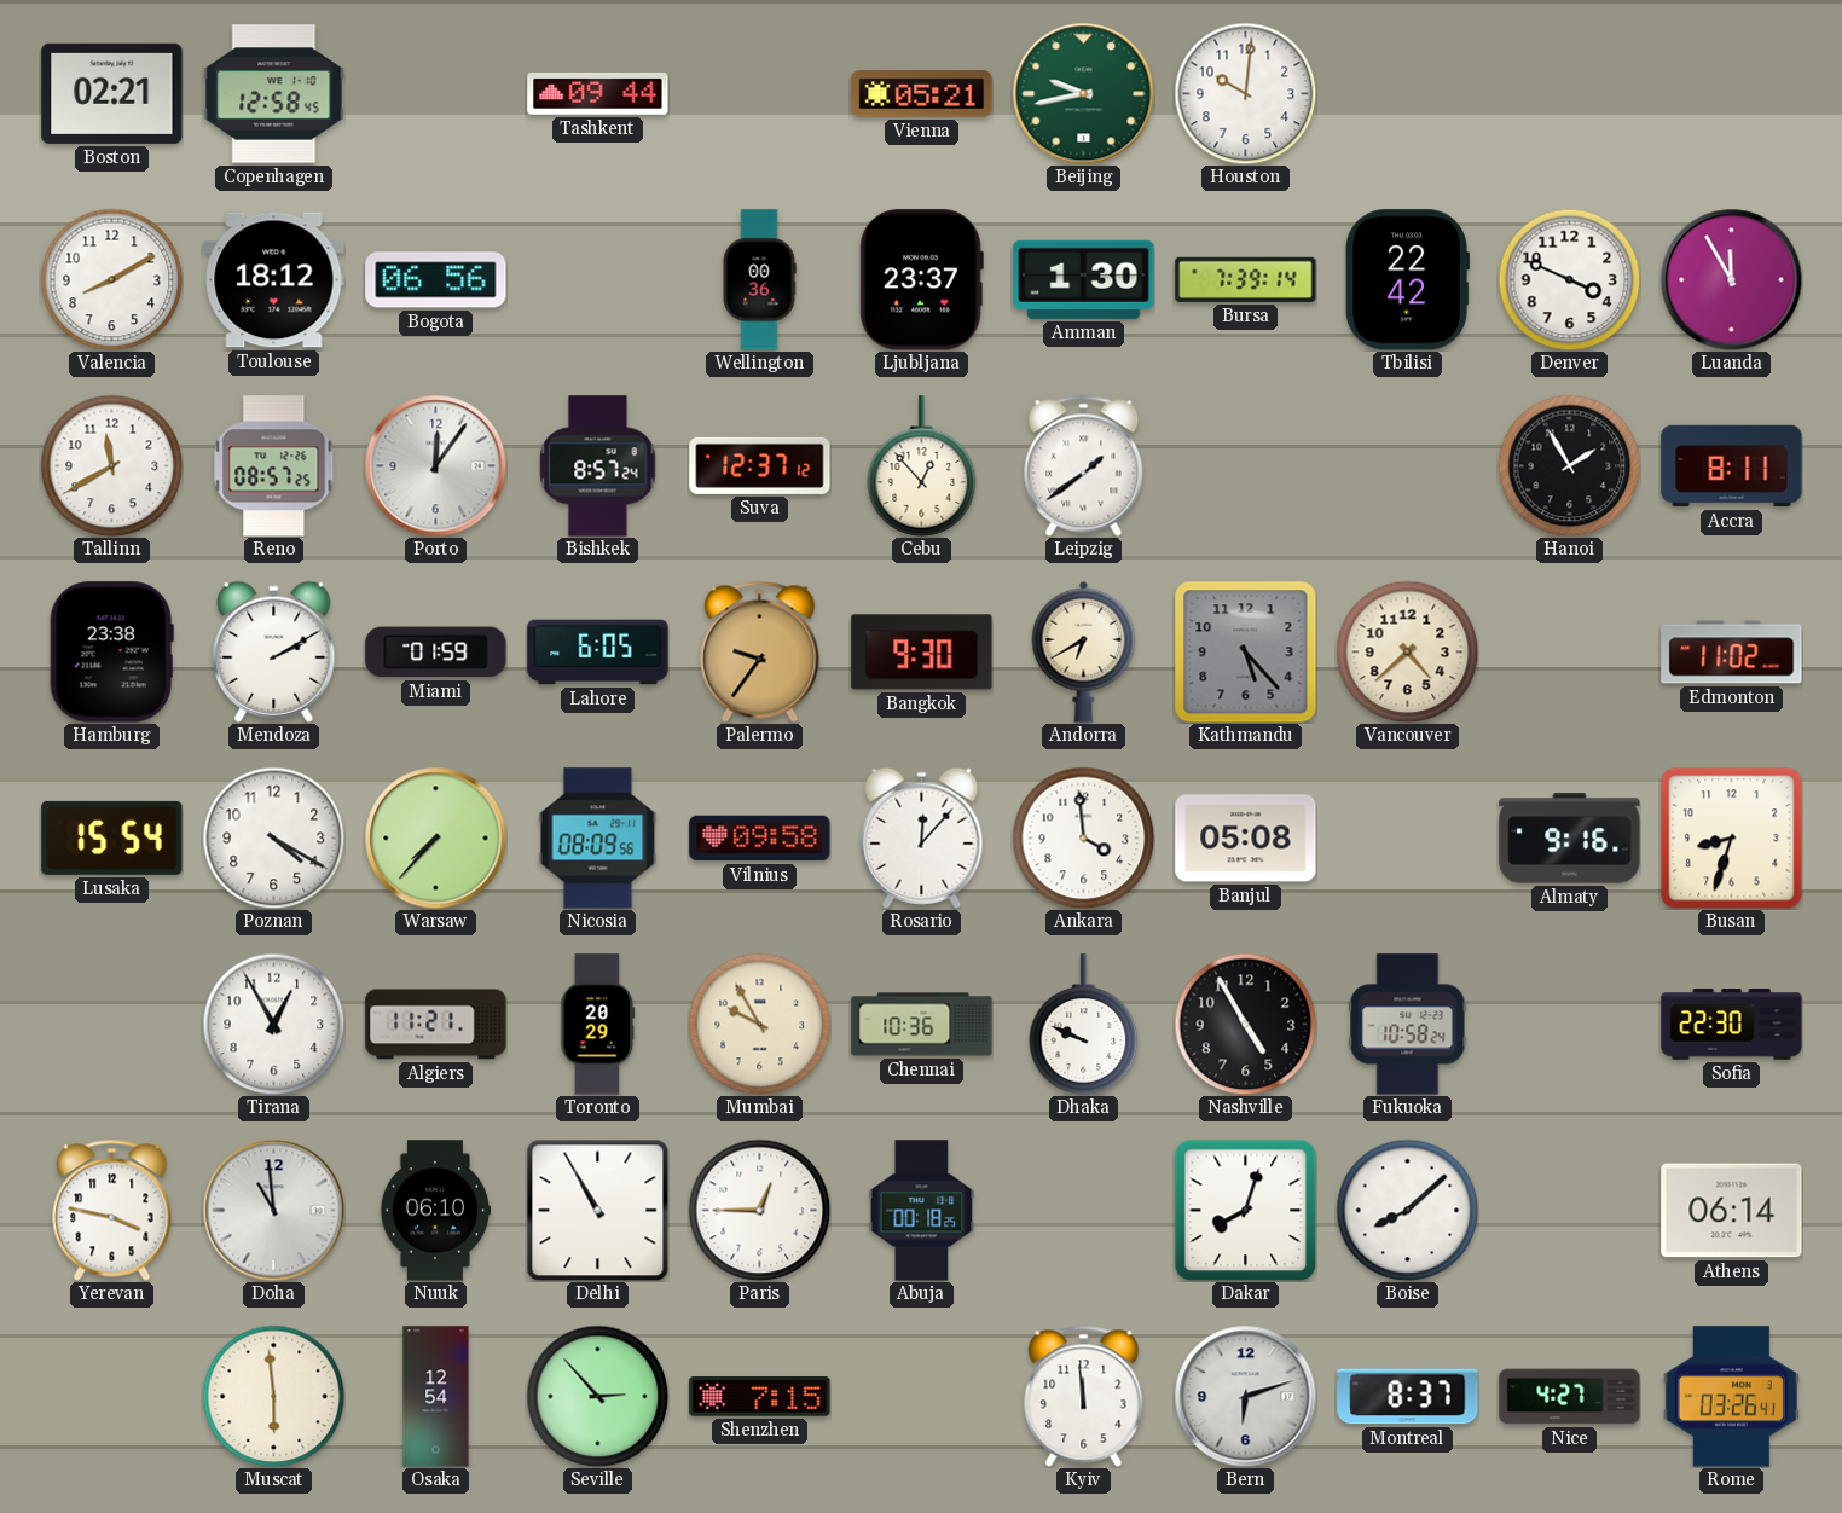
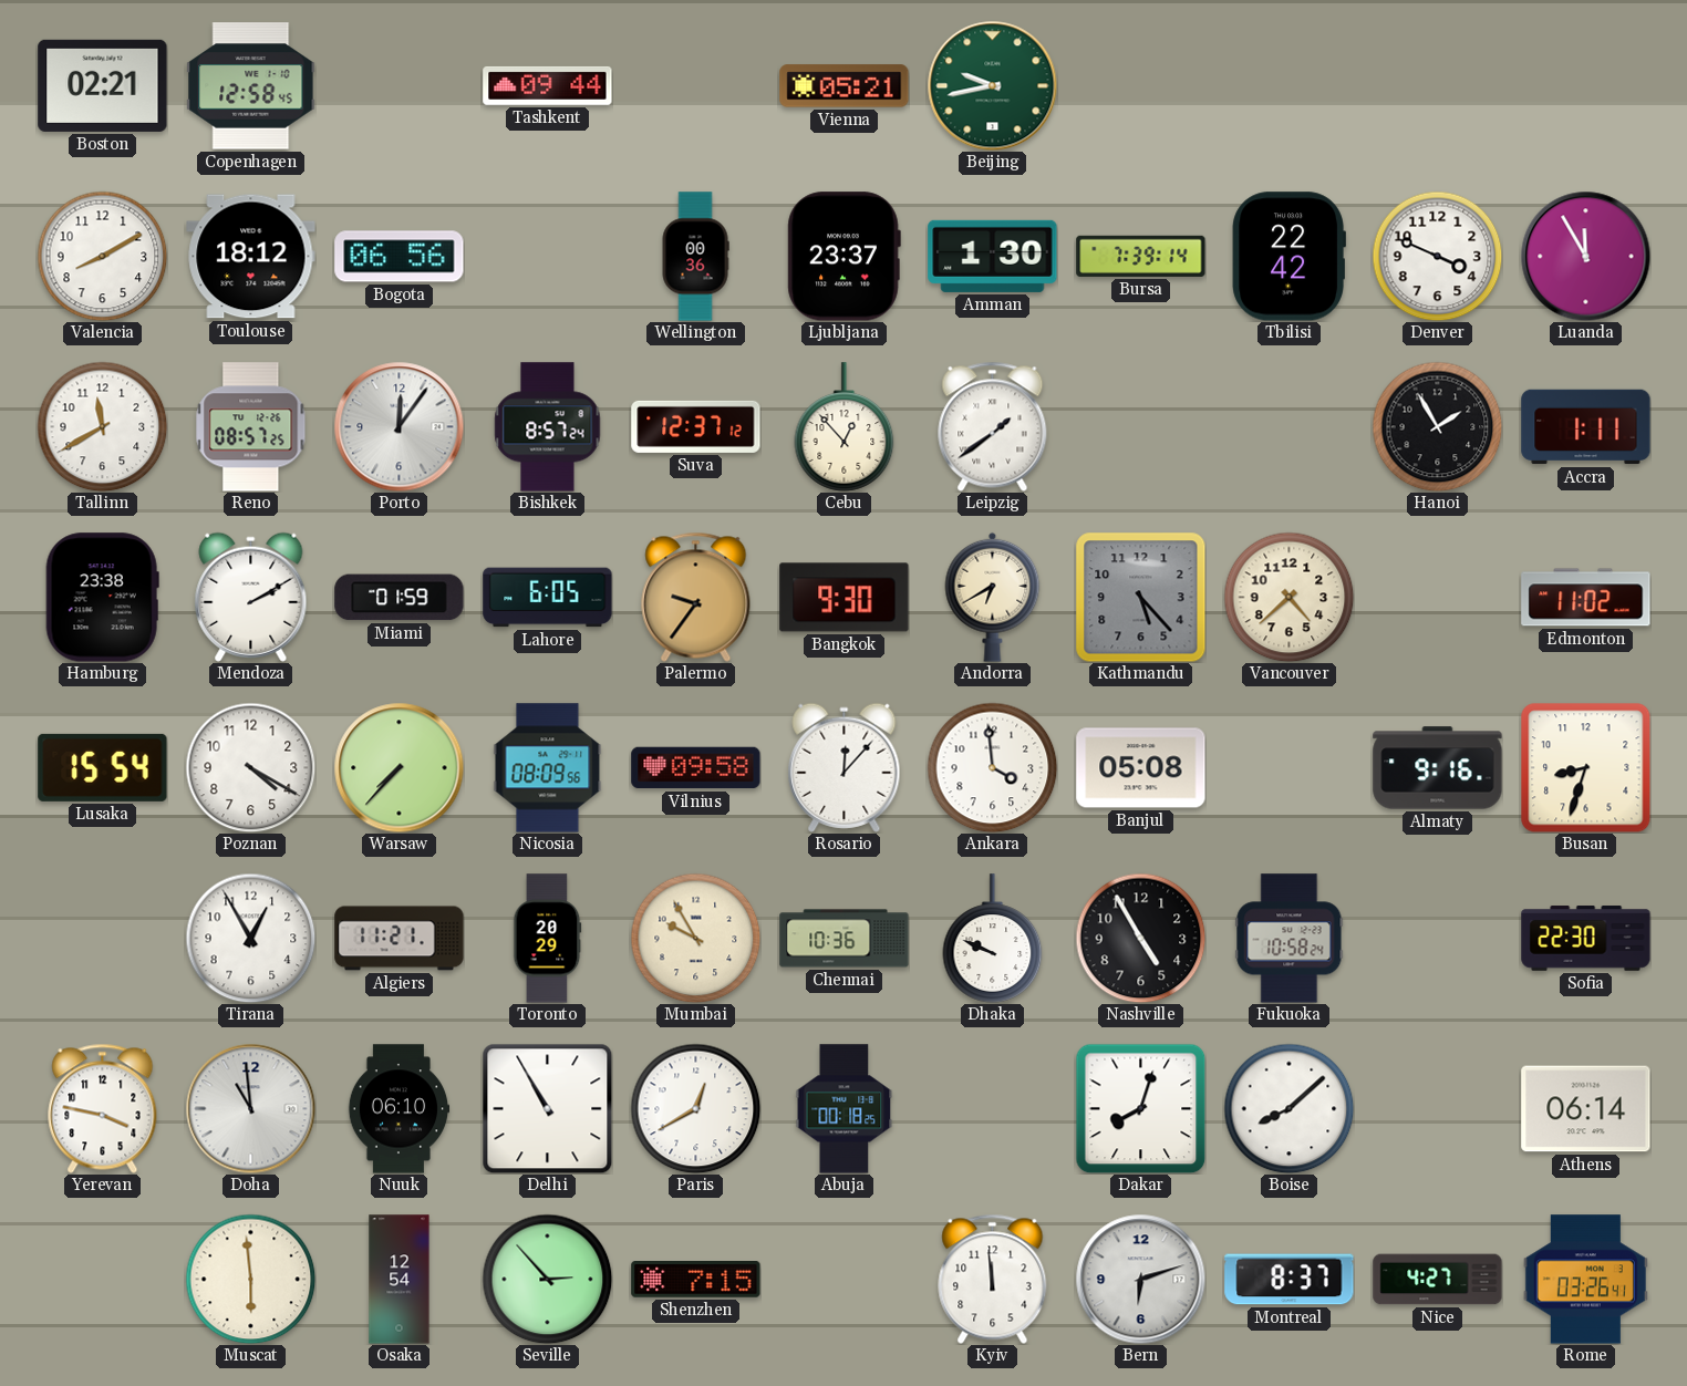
Houston: 10:01 -> none
Accra: 8:11 -> 1:11
Paris: 12:45 -> 12:40
